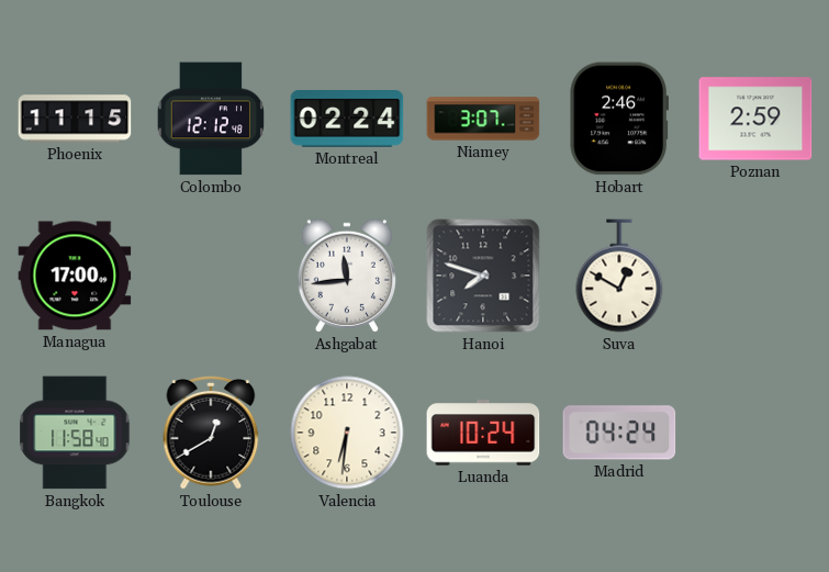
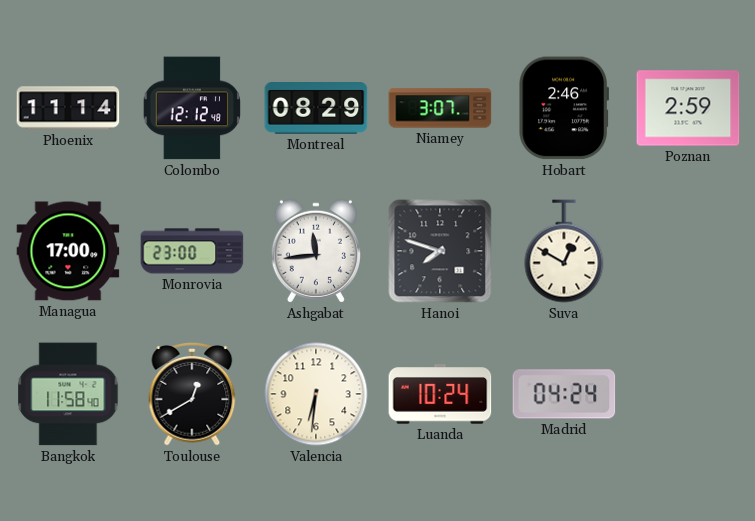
Phoenix: 11:15 -> 11:14
Montreal: 02:24 -> 08:29
Monrovia: none -> 23:00
